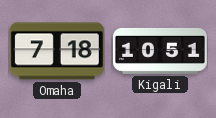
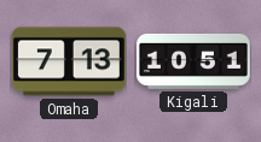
Omaha: 7:18 -> 7:13
